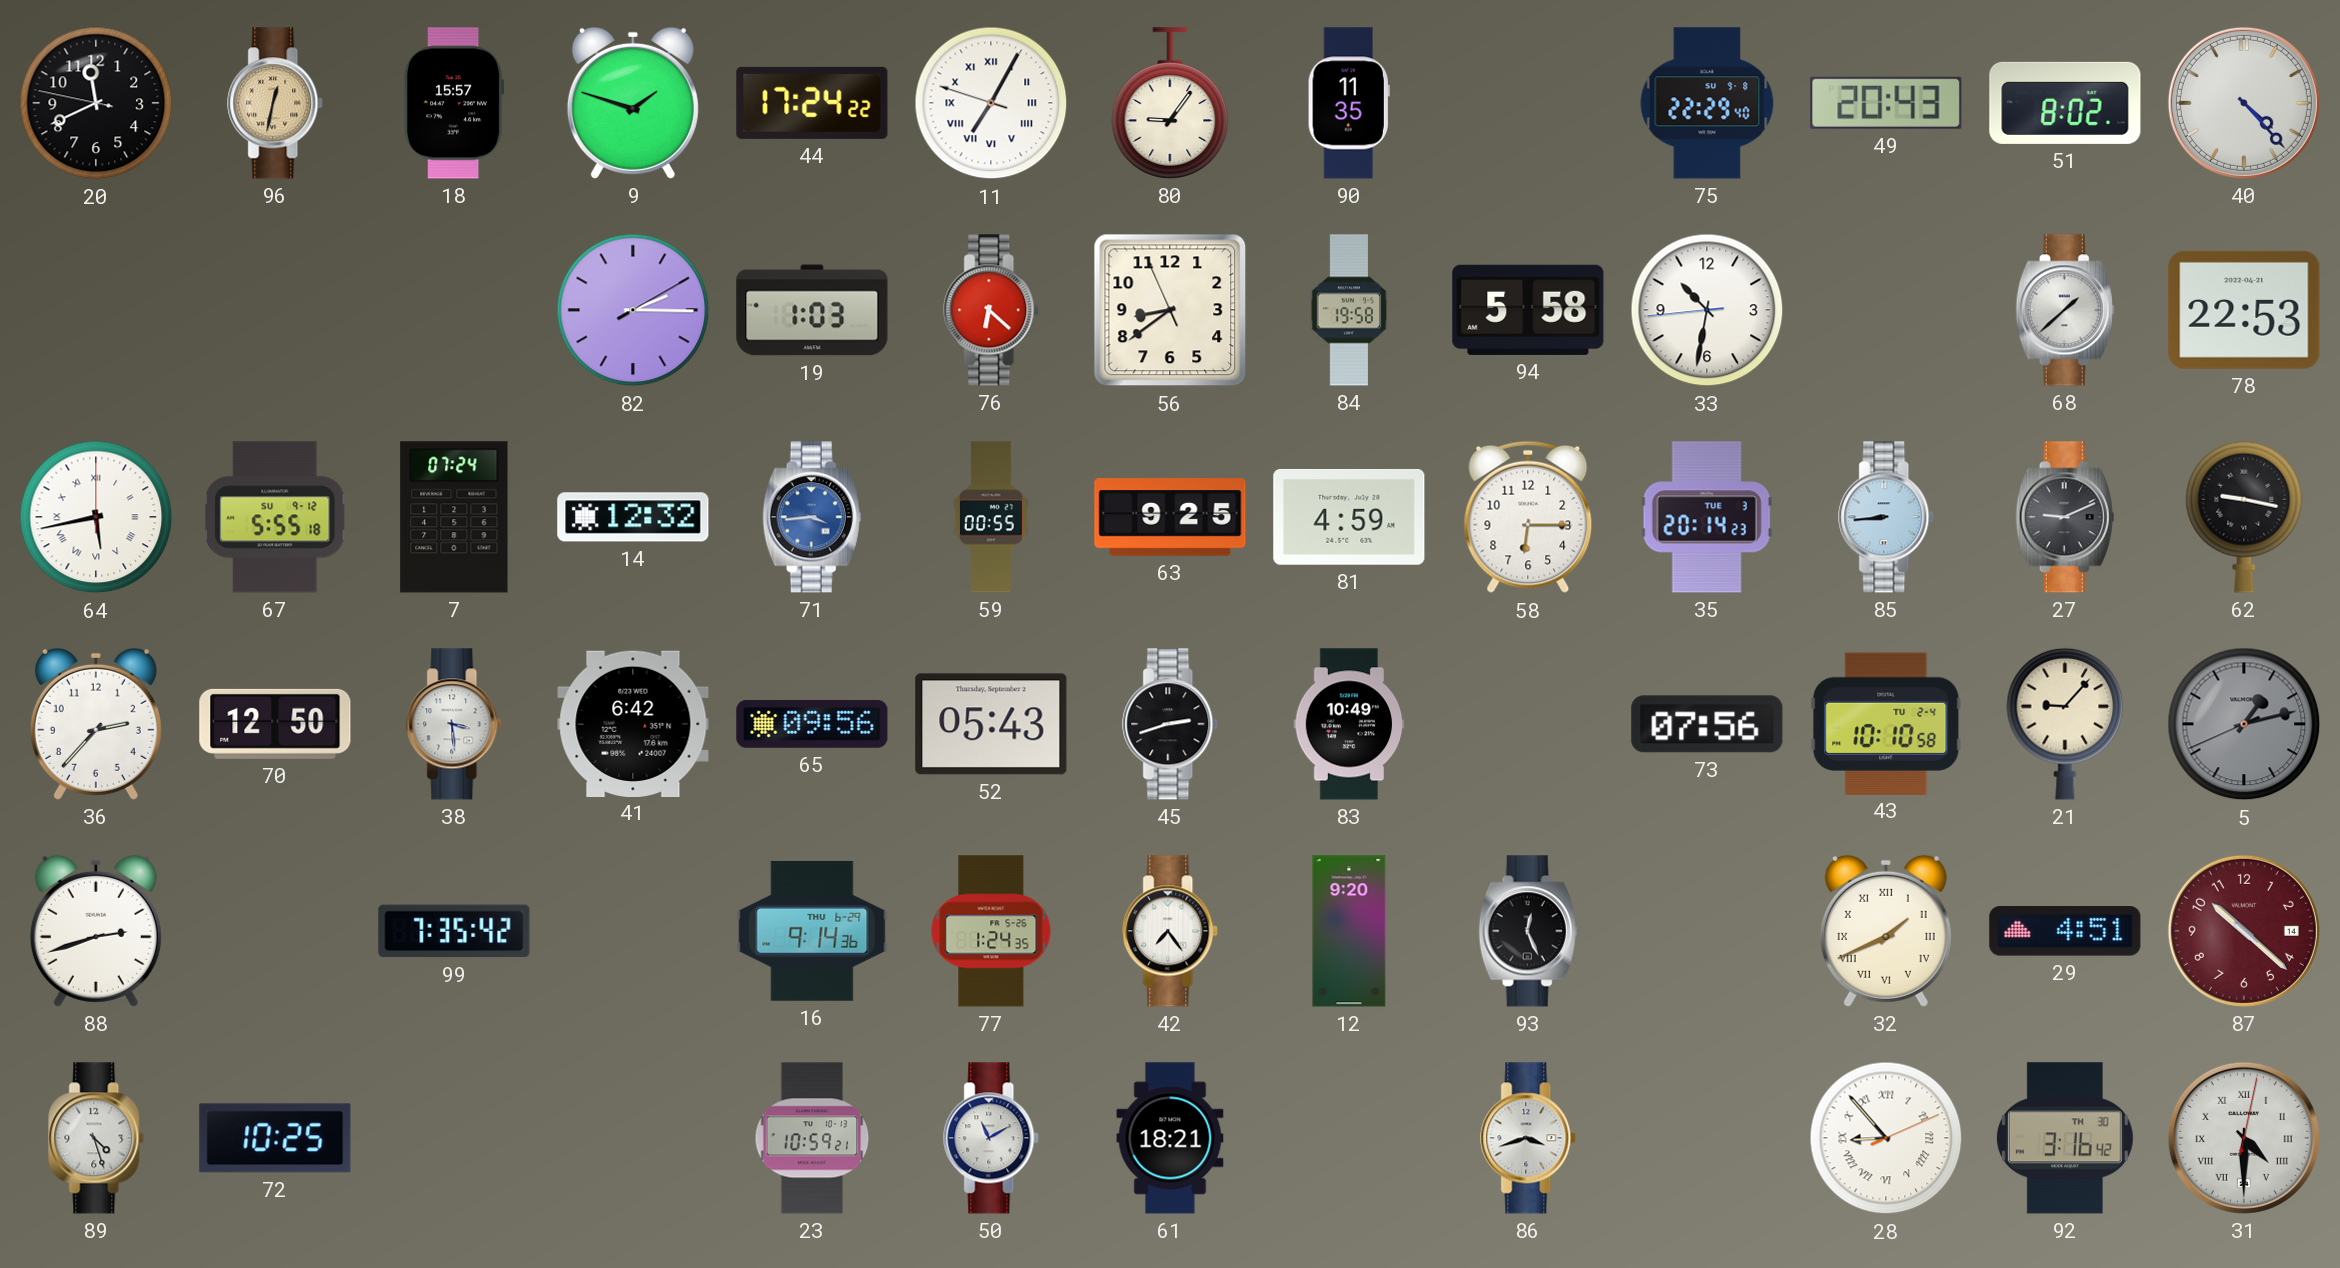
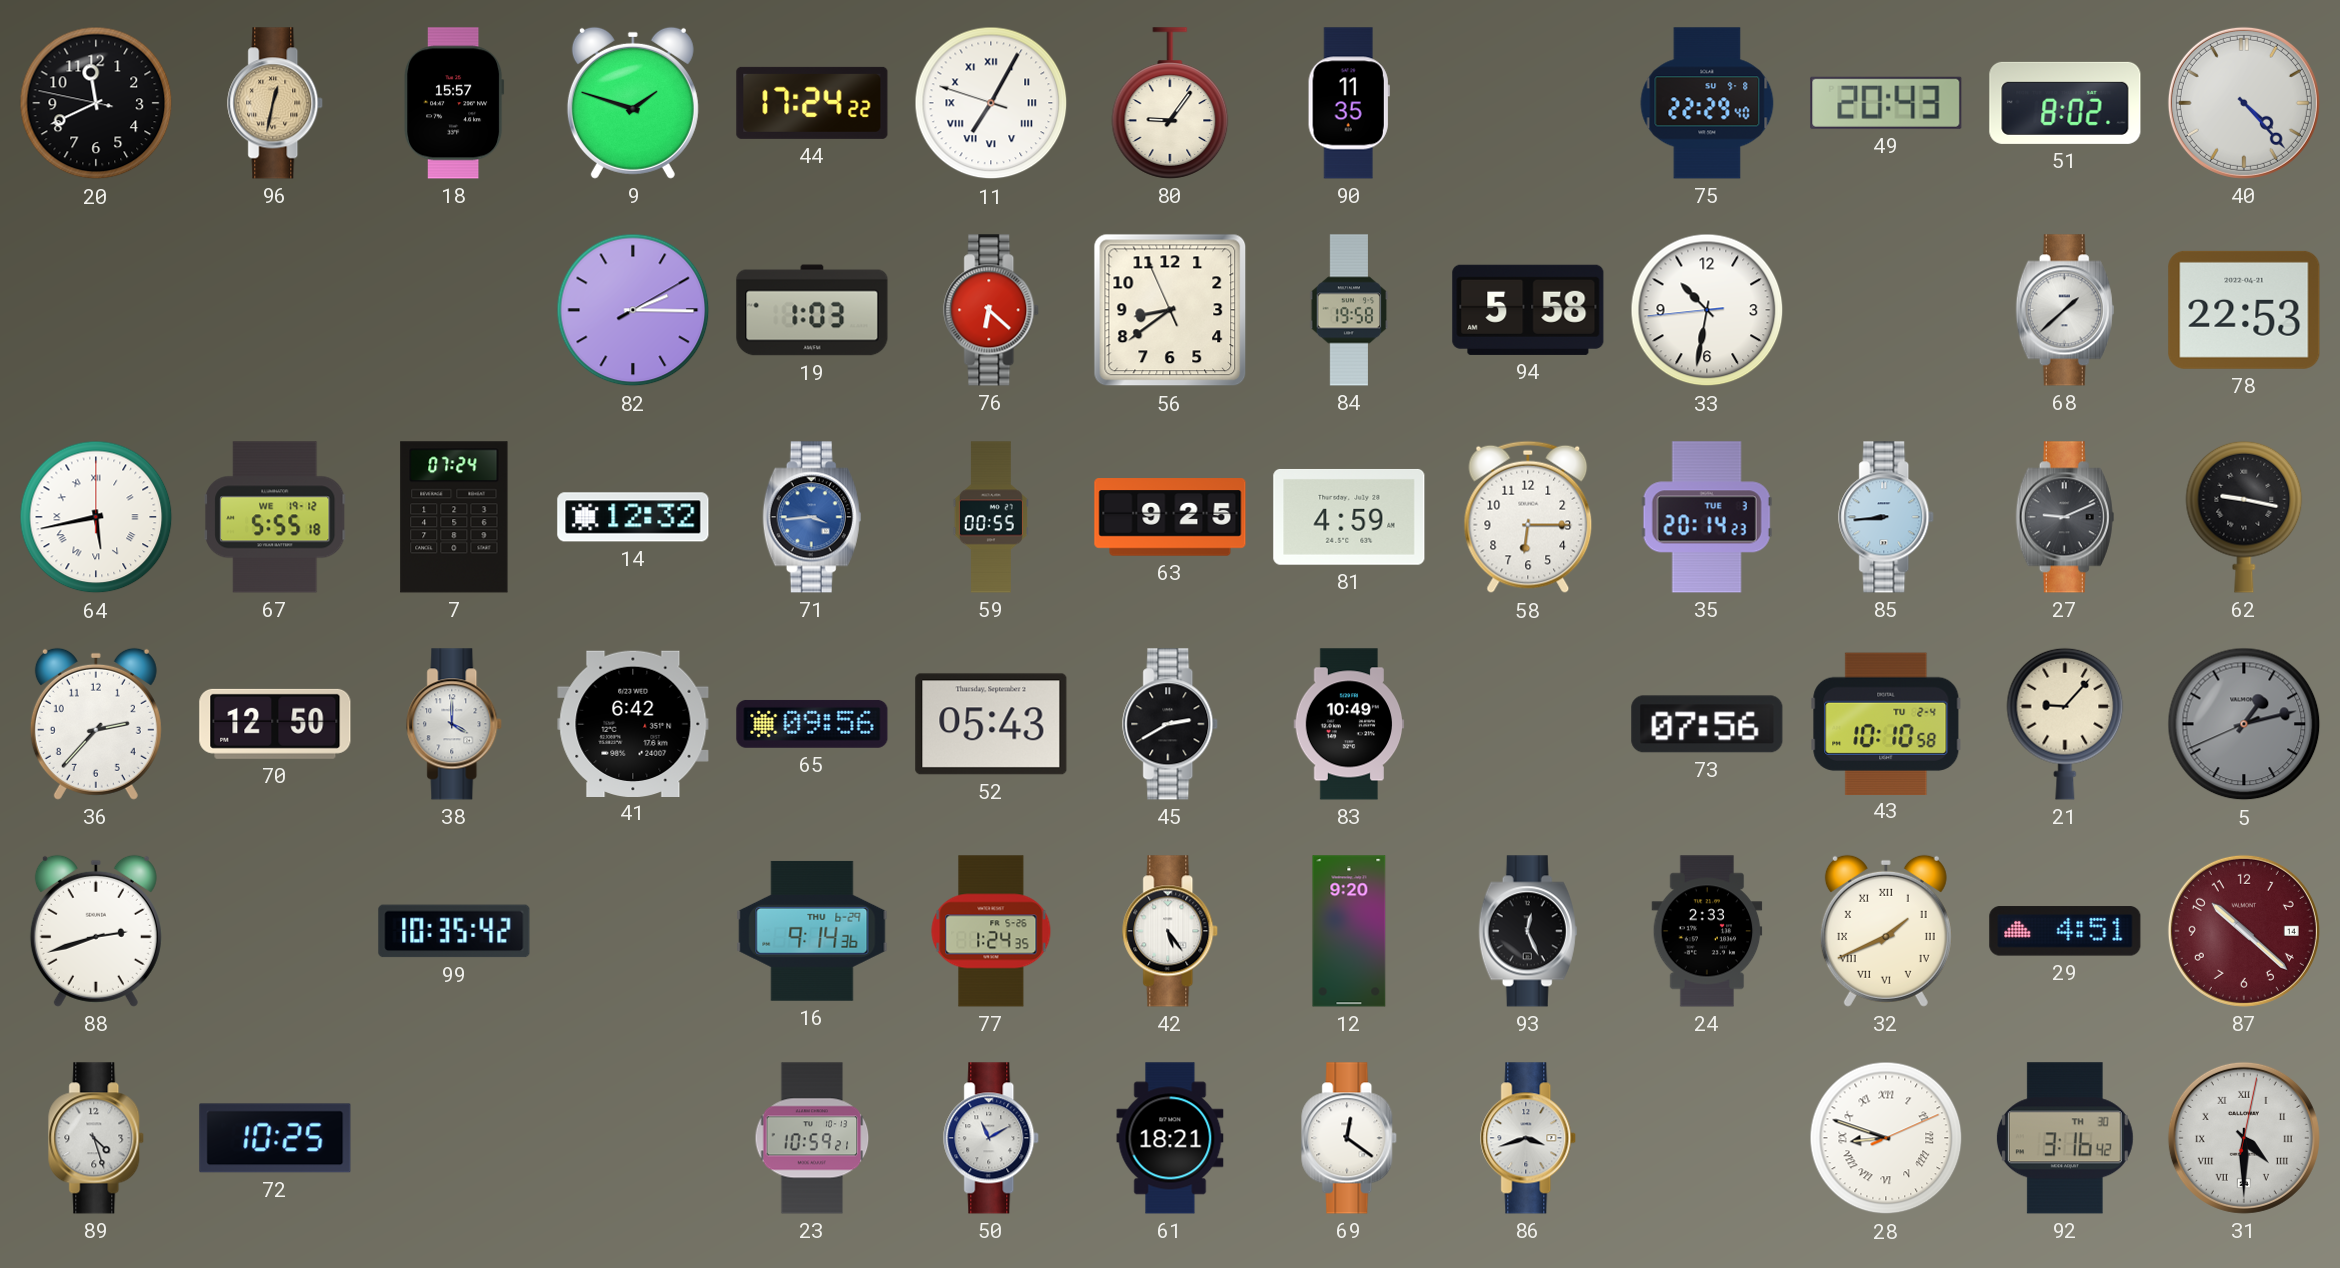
67 date: SU 9-12 -> WE 19-12
38: 3:29 -> 4:00
45: 2:42 -> 2:40
99: 7:35 -> 10:35
42: 7:24 -> 5:24
24: none -> 2:33
69: none -> 12:21
28: 8:53 -> 8:48
